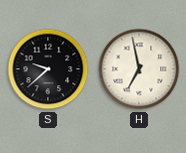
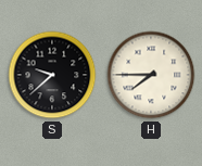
H: 6:58 -> 7:45
